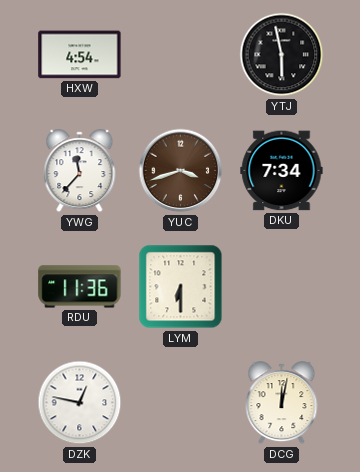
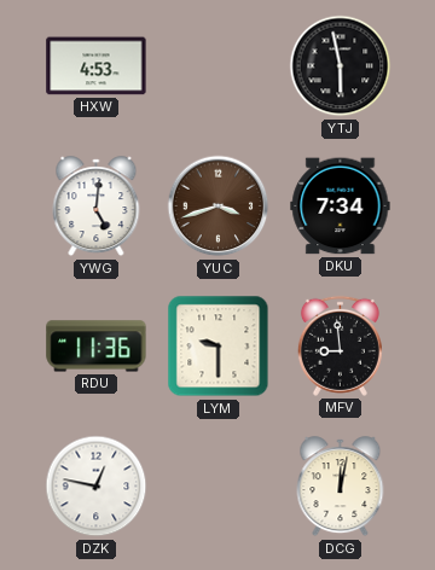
HXW: 4:54 -> 4:53
YWG: 11:37 -> 5:01
LYM: 6:30 -> 9:30
MFV: none -> 8:59
